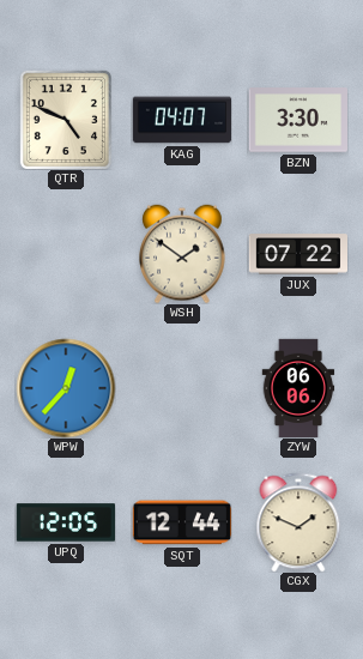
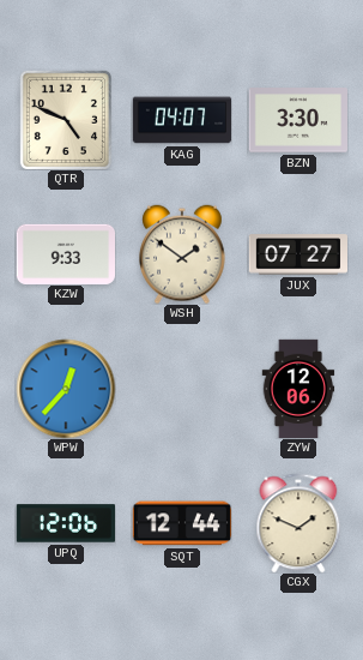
KZW: none -> 9:33
JUX: 07:22 -> 07:27
ZYW: 06:06 -> 12:06
UPQ: 12:05 -> 12:06
